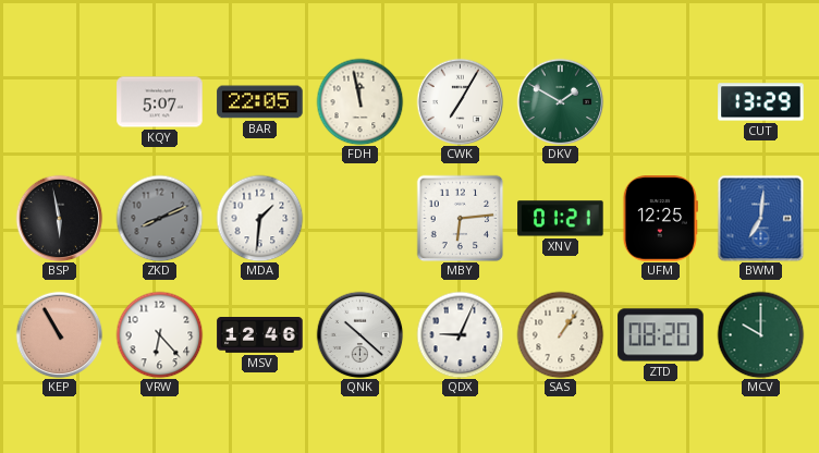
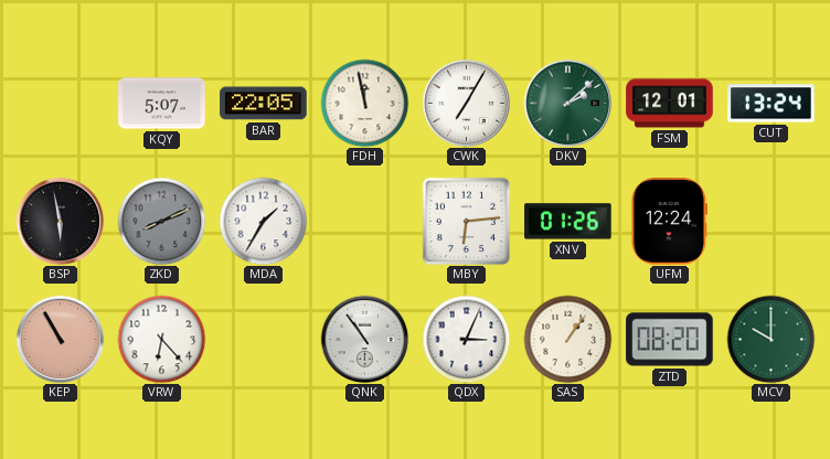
DKV: 1:50 -> 2:08
FSM: none -> 12:01
CUT: 13:29 -> 13:24
MDA: 1:31 -> 1:35
XNV: 01:21 -> 01:26
UFM: 12:25 -> 12:24
BWM: 7:01 -> none
MSV: 12:46 -> none
QNK: 10:22 -> 10:54
QDX: 9:04 -> 3:04
